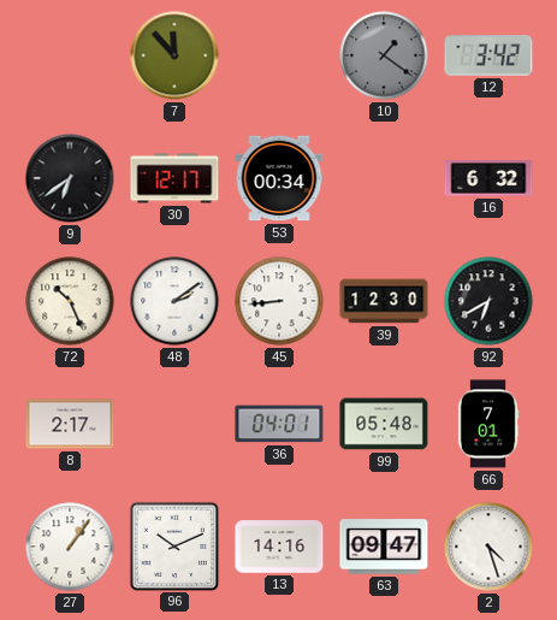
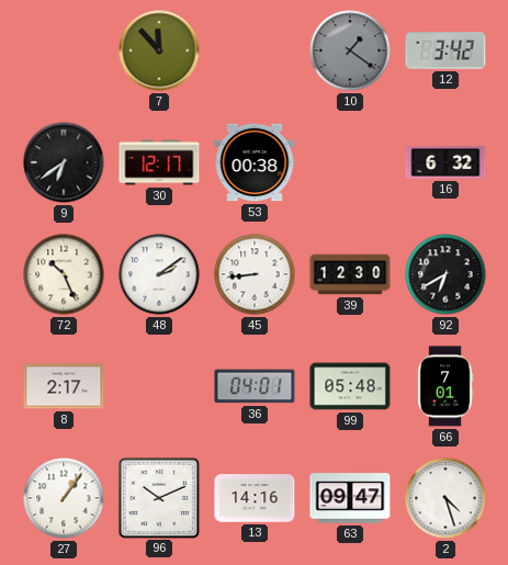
53: 00:34 -> 00:38
